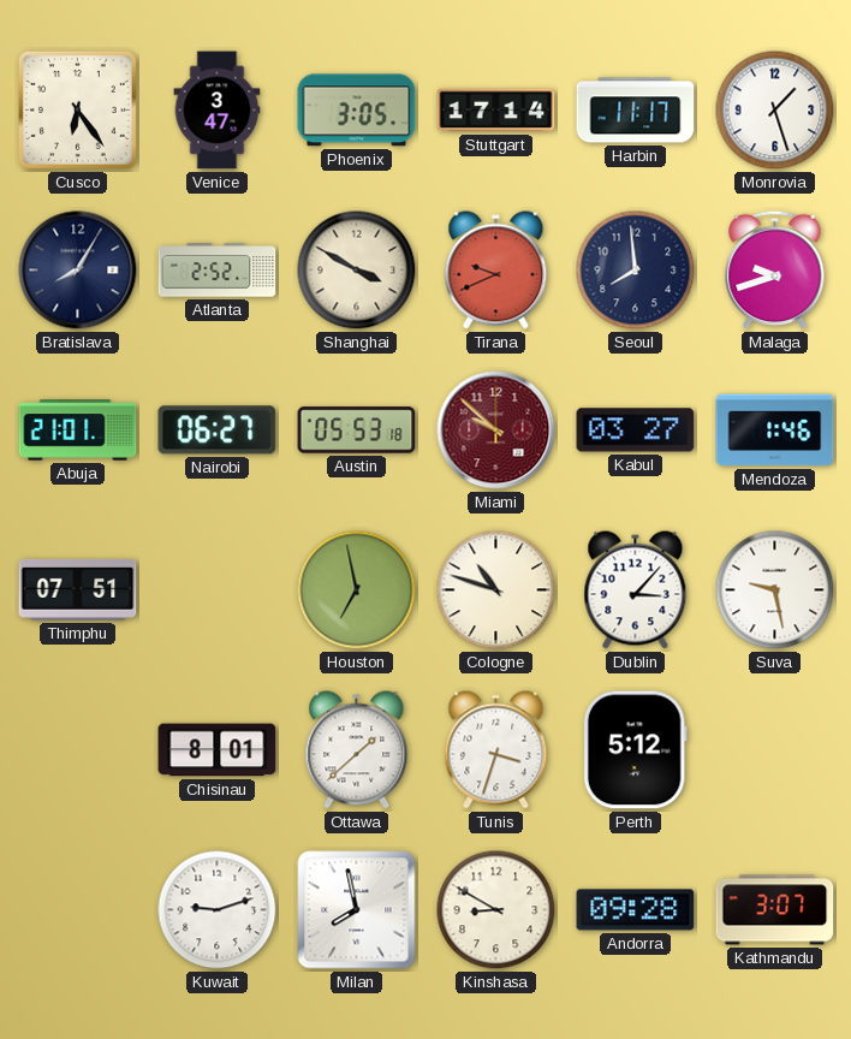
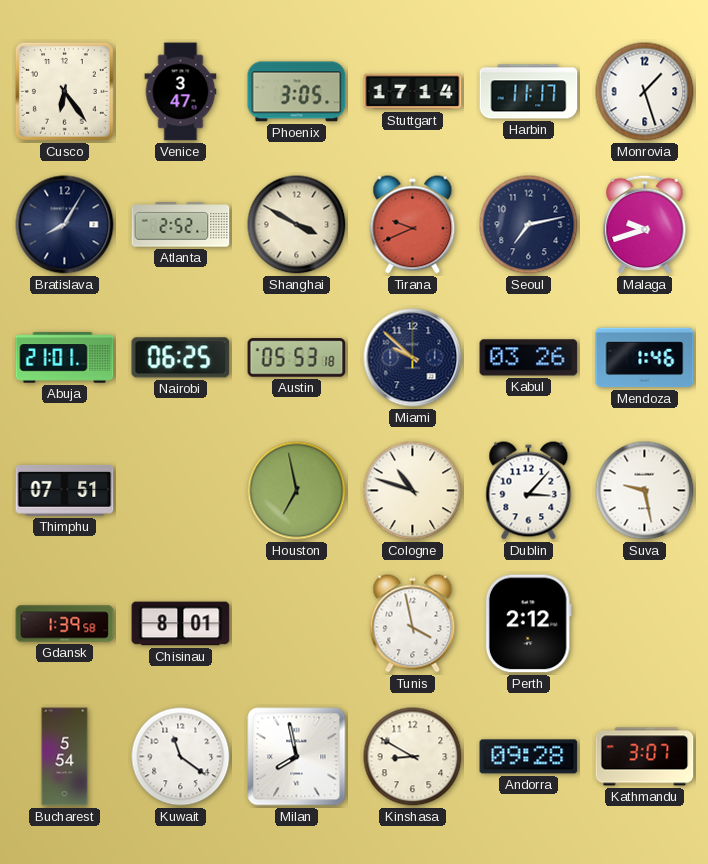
Seoul: 7:59 -> 7:13
Nairobi: 06:27 -> 06:25
Miami dial: burgundy -> navy
Kabul: 03:27 -> 03:26
Gdansk: none -> 1:39
Ottawa: 1:38 -> none
Tunis: 3:33 -> 3:58
Perth: 5:12 -> 2:12
Bucharest: none -> 5:54
Kuwait: 9:12 -> 11:21
